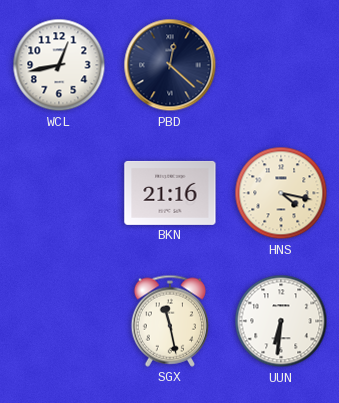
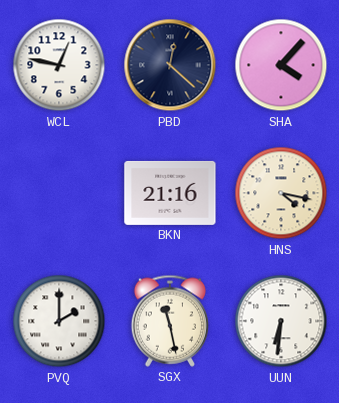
WCL: 12:43 -> 12:47
SHA: none -> 4:07
PVQ: none -> 2:00
